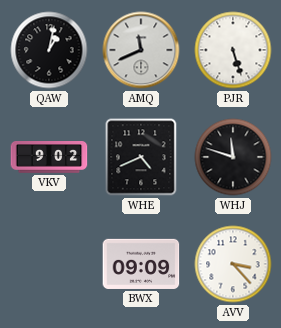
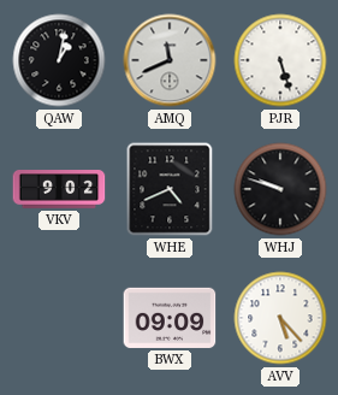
WHJ: 11:48 -> 9:48
AVV: 3:23 -> 5:23
